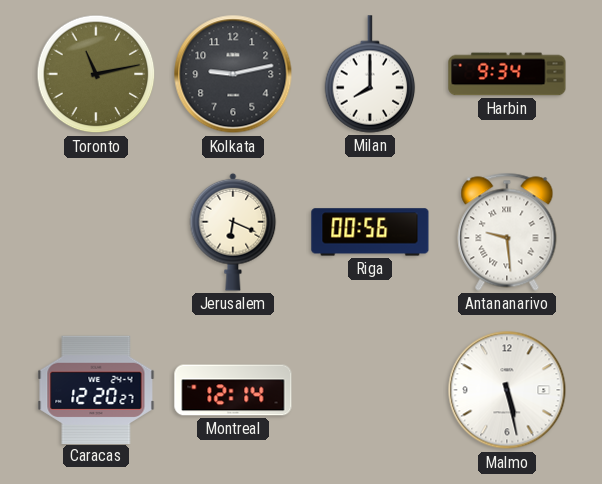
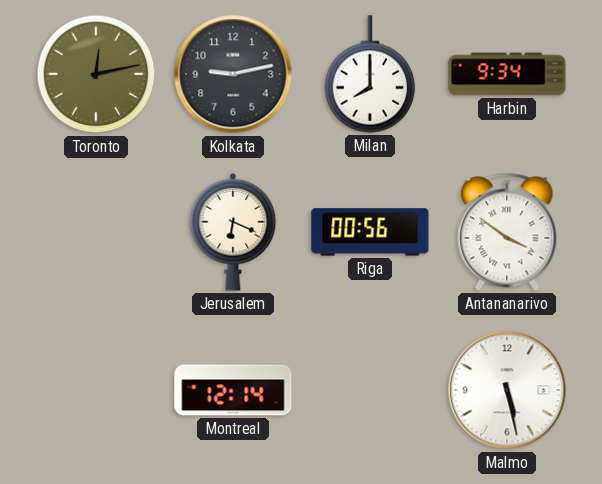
Toronto: 11:13 -> 12:13
Antananarivo: 9:29 -> 3:51
Caracas: 12:20 -> none
